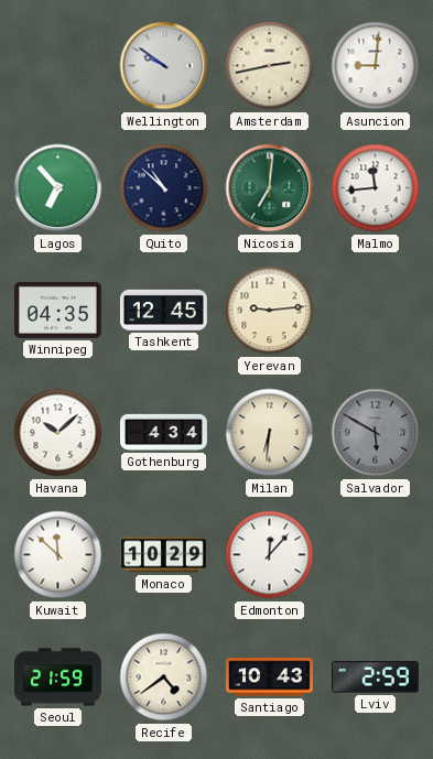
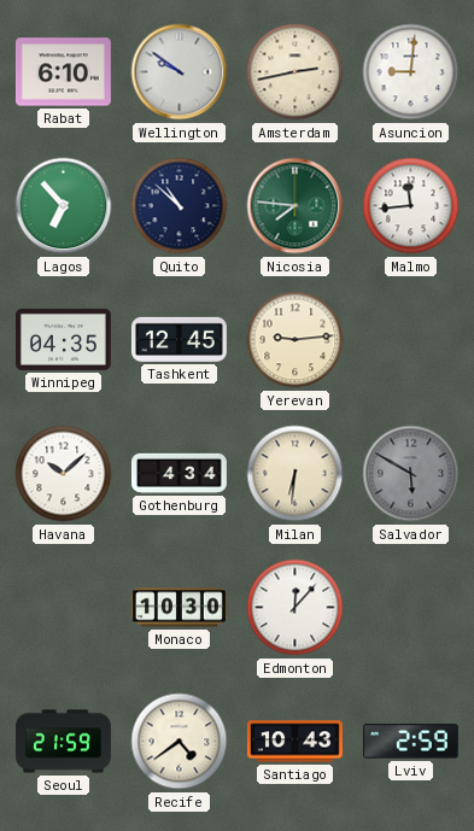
Rabat: none -> 6:10
Nicosia: 7:01 -> 7:46
Kuwait: 11:52 -> none
Monaco: 10:29 -> 10:30
